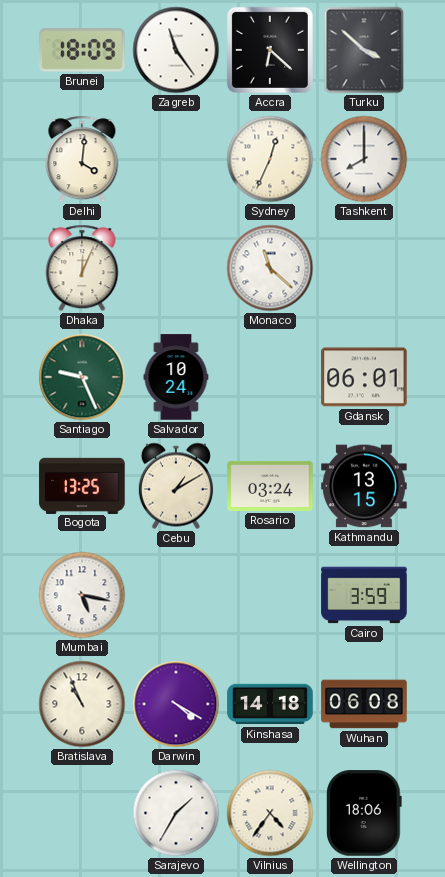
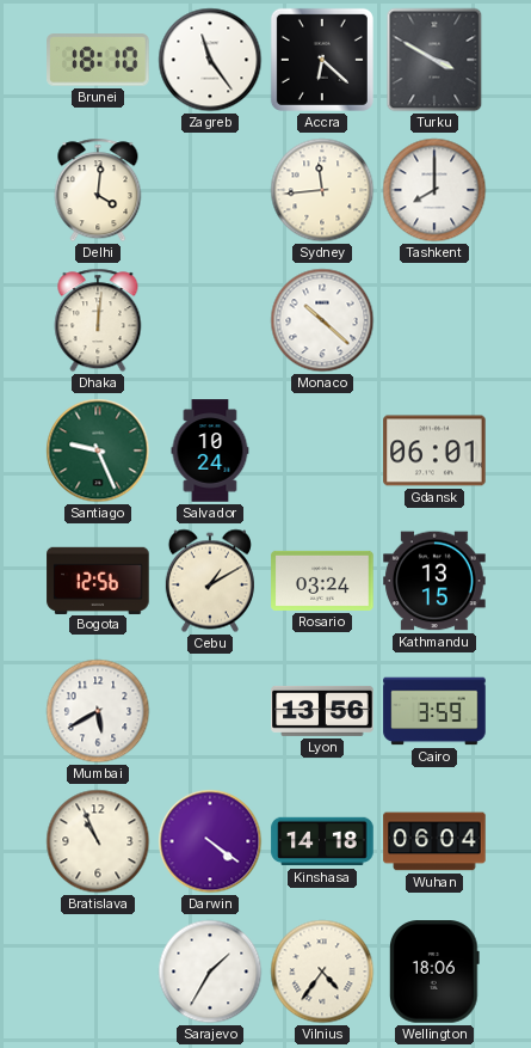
Brunei: 18:09 -> 18:10
Turku: 3:52 -> 3:50
Sydney: 12:34 -> 11:44
Dhaka: 12:04 -> 12:01
Monaco: 11:22 -> 10:22
Bogota: 13:25 -> 12:56
Mumbai: 5:17 -> 5:40
Lyon: none -> 13:56
Darwin: 4:20 -> 4:21
Wuhan: 06:08 -> 06:04
